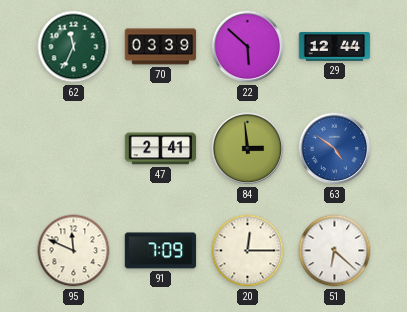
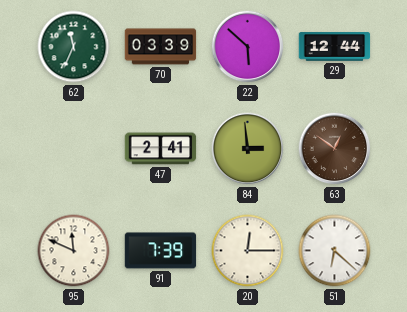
63: 4:51 -> 12:51
63 dial: blue -> brown
91: 7:09 -> 7:39
